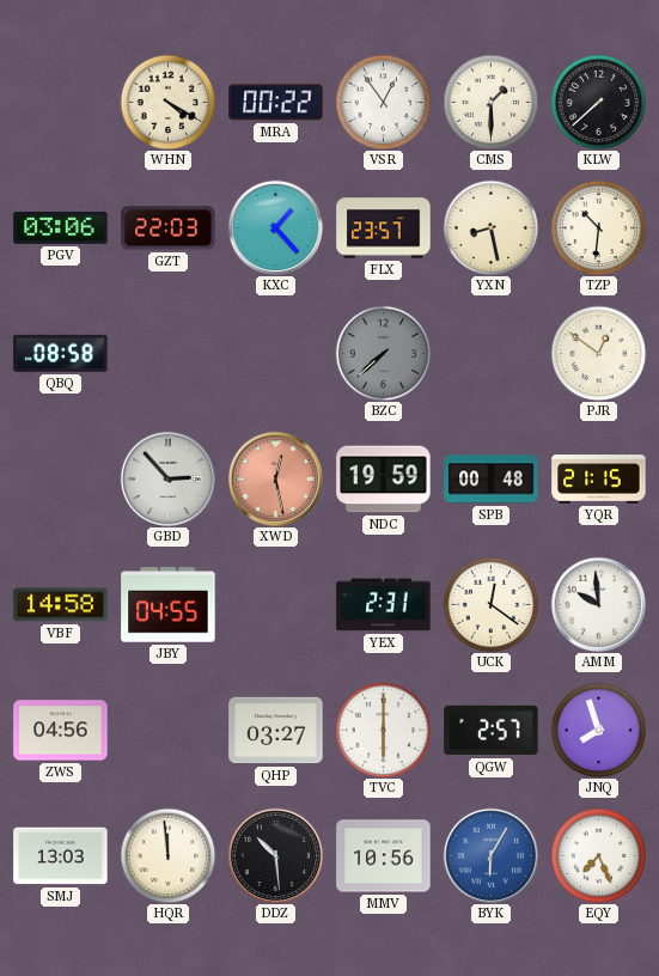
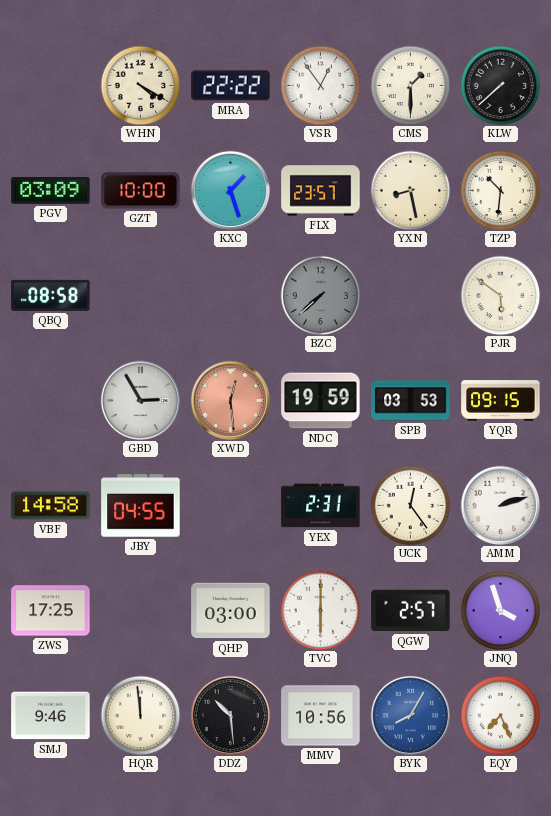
MRA: 00:22 -> 22:22
PGV: 03:06 -> 03:09
GZT: 22:03 -> 10:00
KXC: 1:23 -> 1:27
PJR: 12:51 -> 5:51
GBD: 2:53 -> 2:55
XWD: 12:28 -> 12:29
SPB: 00:48 -> 03:53
YQR: 21:15 -> 09:15
UCK: 12:21 -> 12:24
AMM: 9:59 -> 2:12
ZWS: 04:56 -> 17:25
QHP: 03:27 -> 03:00
JNQ: 7:57 -> 3:57
SMJ: 13:03 -> 9:46
BYK: 6:05 -> 8:05
